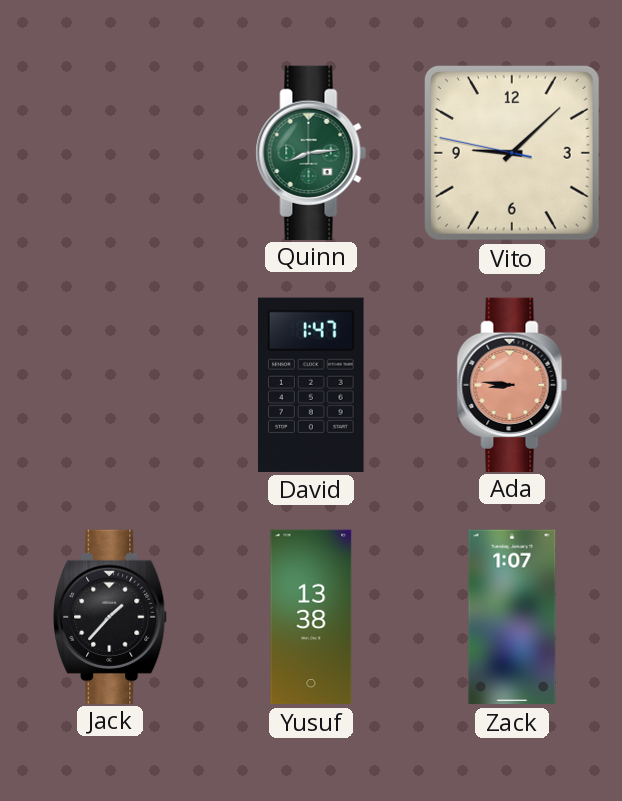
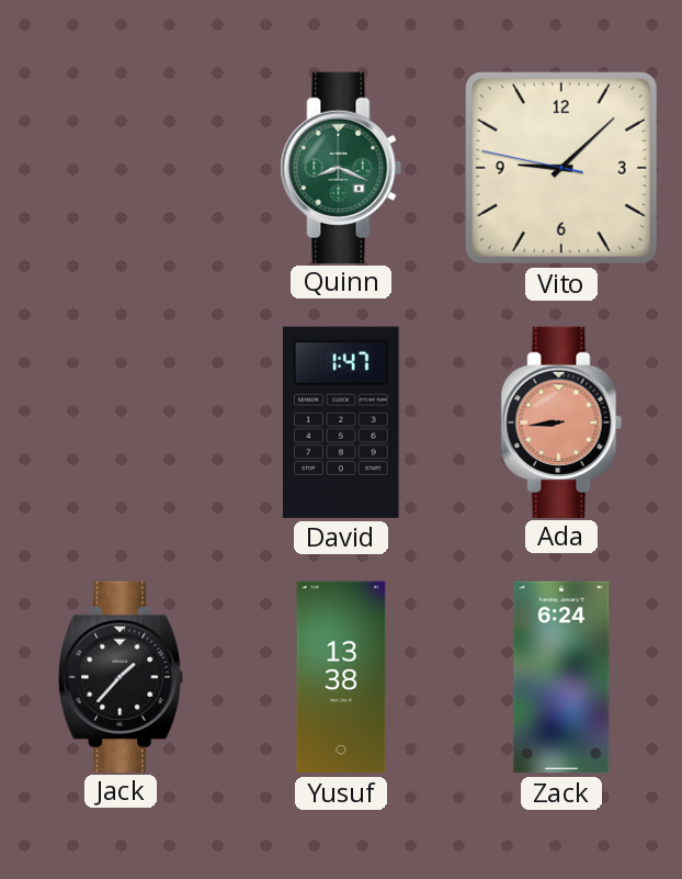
Quinn: 8:14 -> 8:19
Ada: 8:46 -> 8:44
Zack: 1:07 -> 6:24
